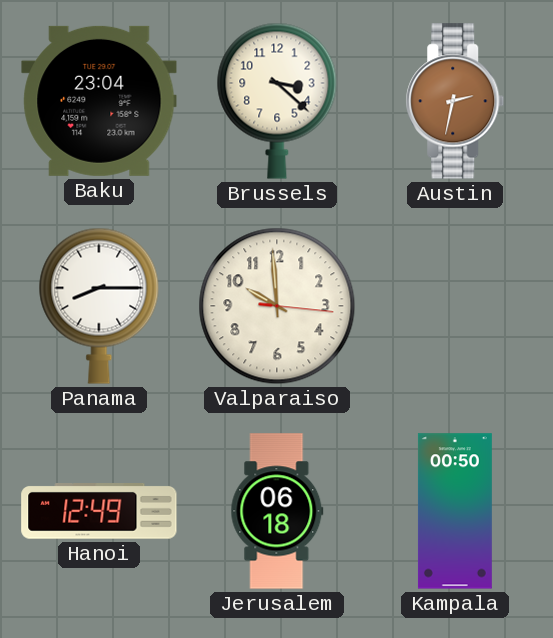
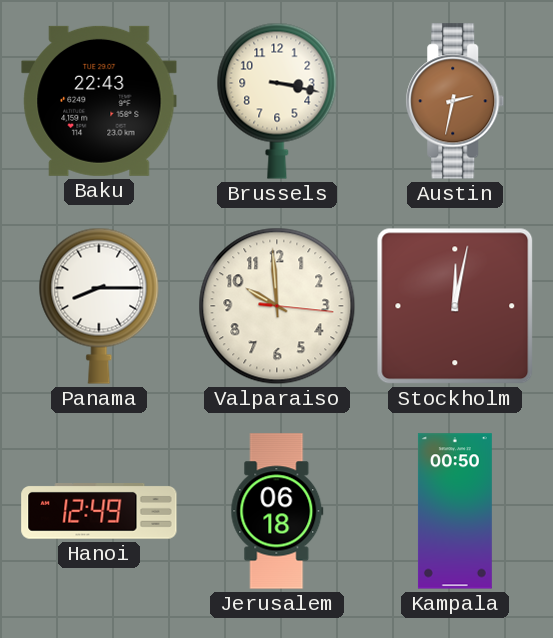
Baku: 23:04 -> 22:43
Brussels: 3:22 -> 3:17
Stockholm: none -> 12:02
